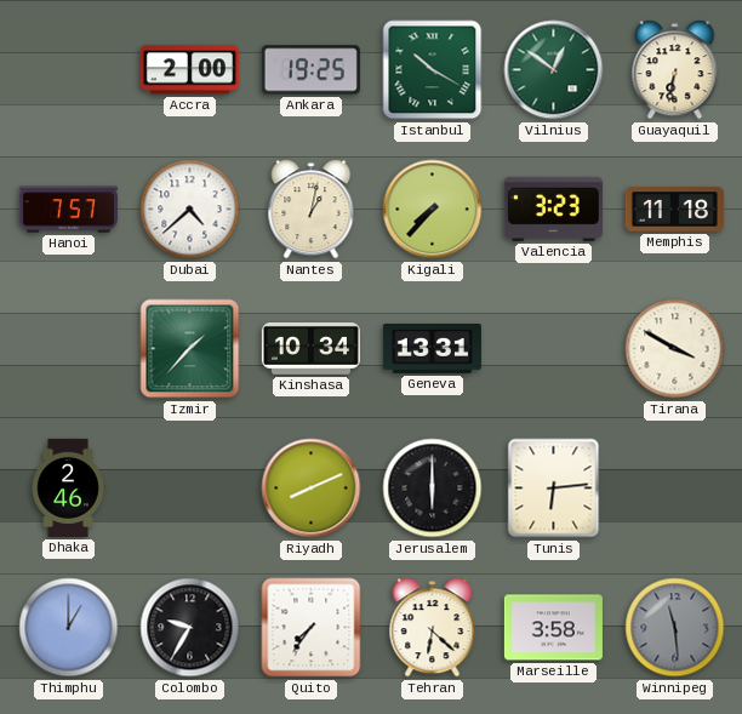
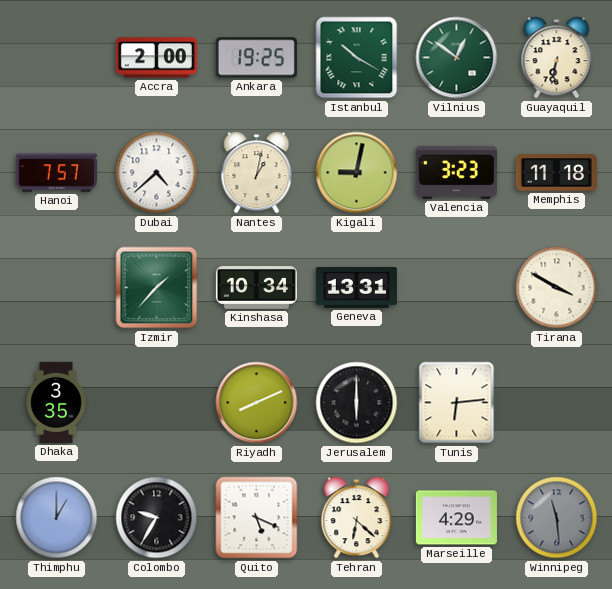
Kigali: 7:37 -> 9:02
Dhaka: 2:46 -> 3:35
Quito: 7:36 -> 5:19
Marseille: 3:58 -> 4:29
